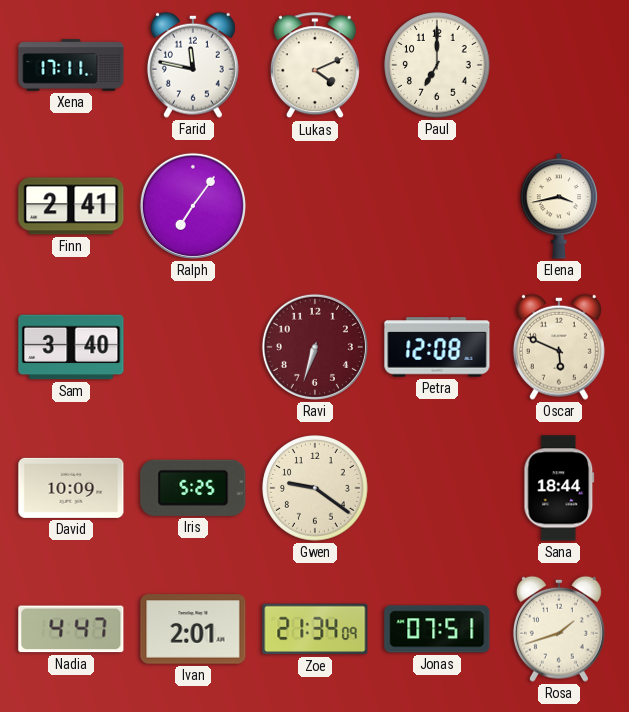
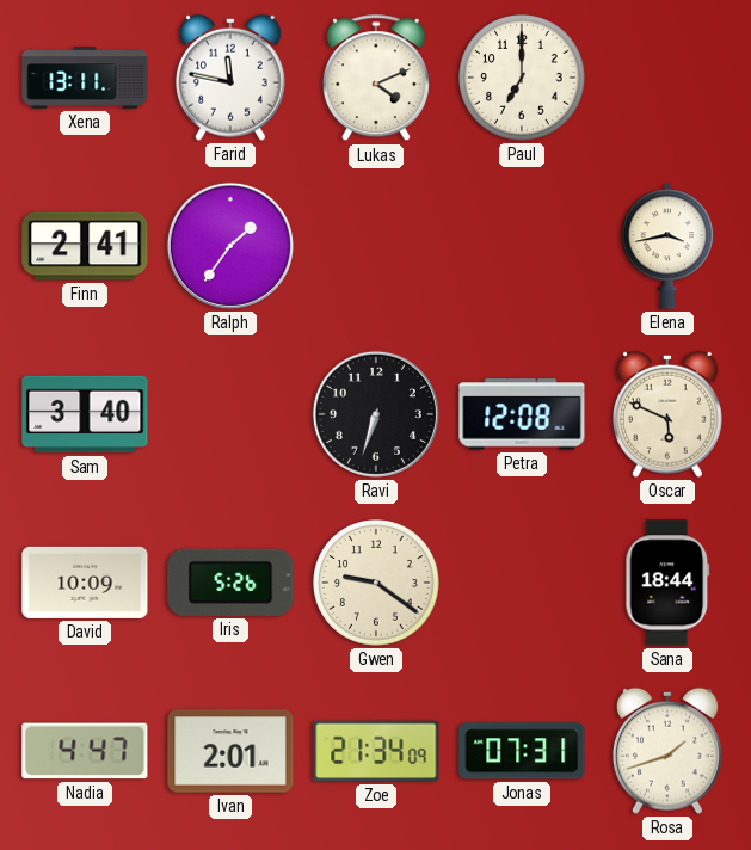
Xena: 17:11 -> 13:11
Ralph: 7:06 -> 1:36
Ravi dial: burgundy -> black
Iris: 5:25 -> 5:26
Jonas: 07:51 -> 07:31
